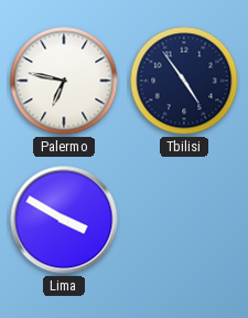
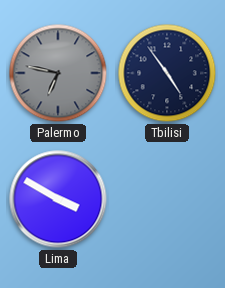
Palermo dial: white -> grey
